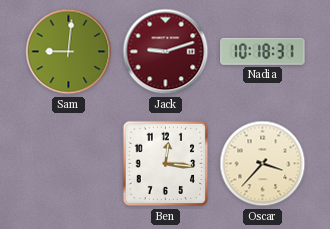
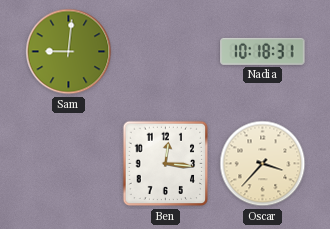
Jack: 9:12 -> none
